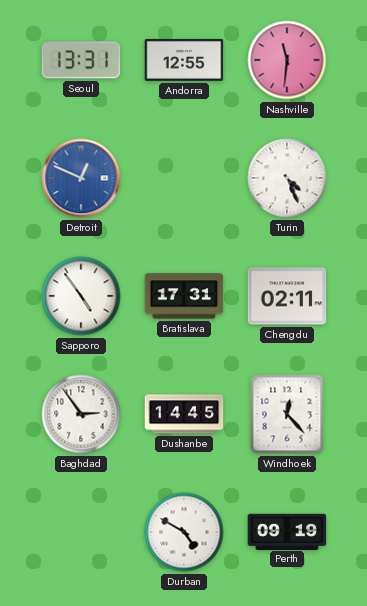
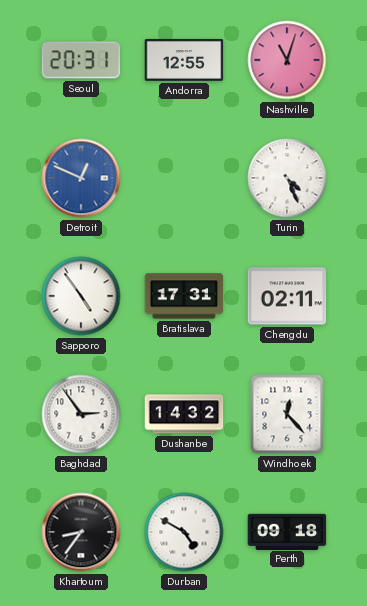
Seoul: 13:31 -> 20:31
Nashville: 11:31 -> 11:03
Dushanbe: 14:45 -> 14:32
Khartoum: none -> 8:36
Perth: 09:19 -> 09:18
